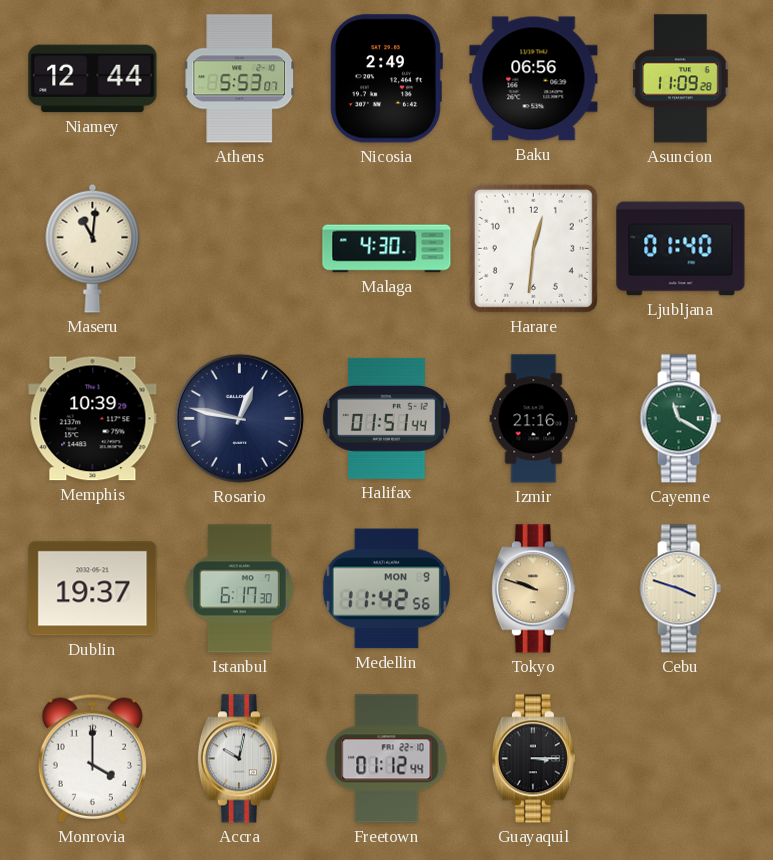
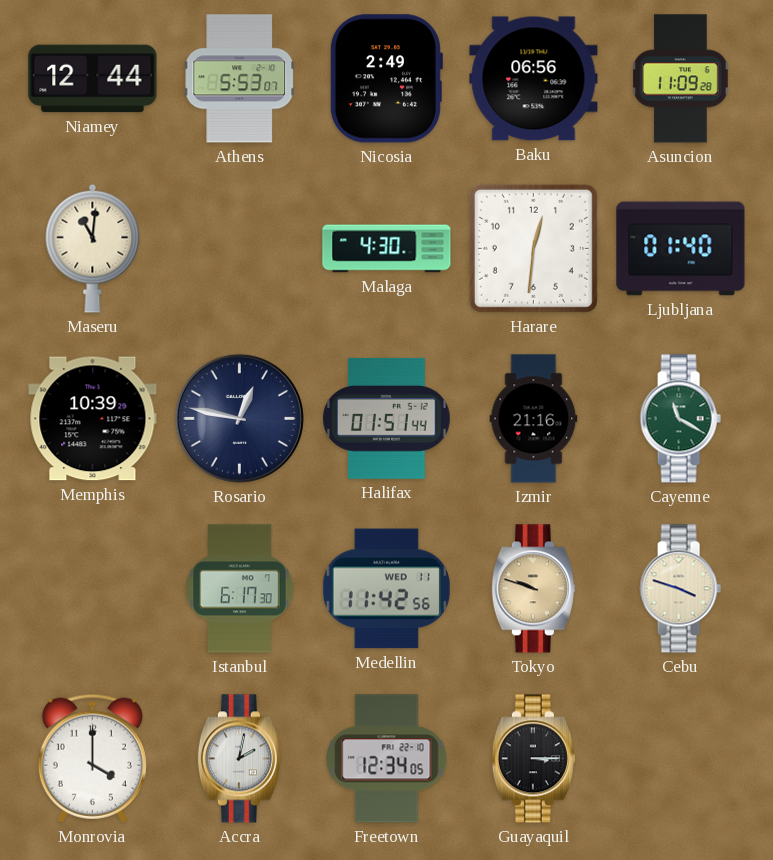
Dublin: 19:37 -> none
Medellin date: MON 9 -> WED 11
Accra: 10:02 -> 2:02
Freetown: 01:12 -> 12:34
